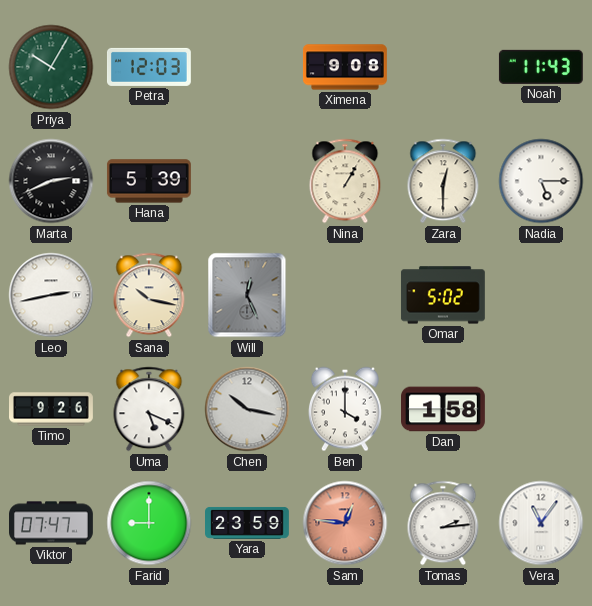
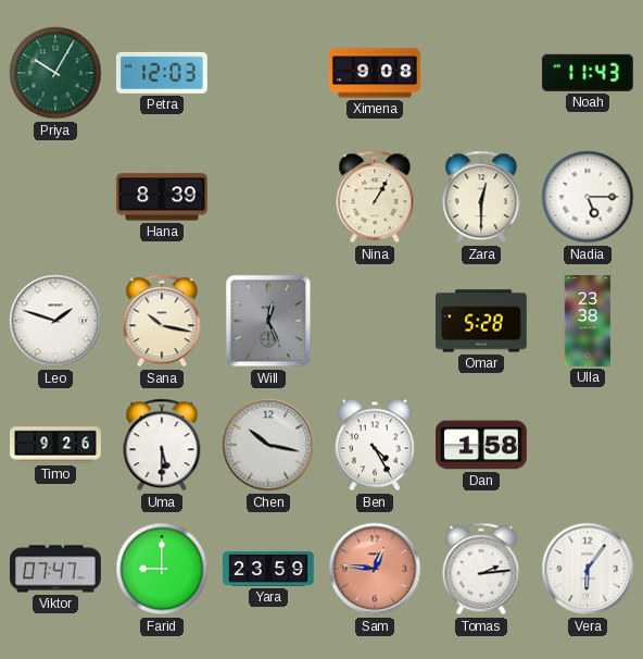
Marta: 2:41 -> none
Hana: 5:39 -> 8:39
Leo: 2:43 -> 1:48
Omar: 5:02 -> 5:28
Ulla: none -> 23:38
Uma: 5:19 -> 5:30
Ben: 4:00 -> 4:25
Vera: 11:06 -> 6:06
